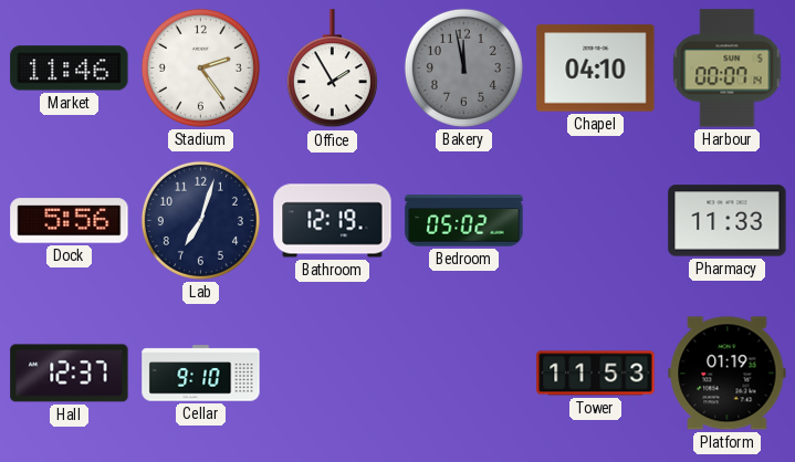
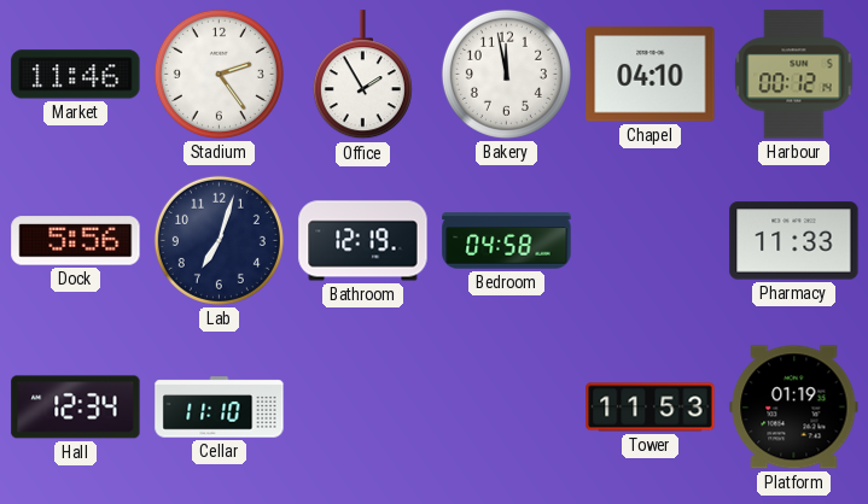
Bakery dial: grey -> white
Harbour: 00:07 -> 00:12
Bedroom: 05:02 -> 04:58
Hall: 12:37 -> 12:34
Cellar: 9:10 -> 11:10
